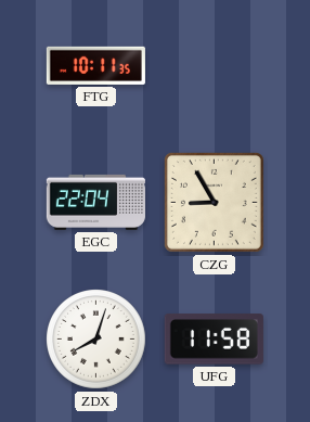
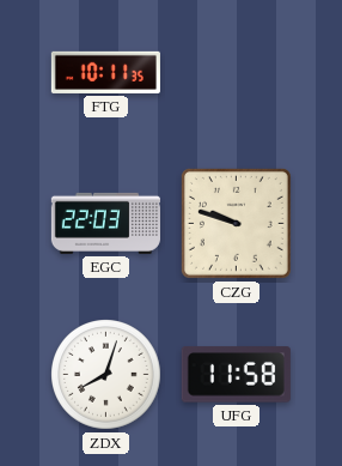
EGC: 22:04 -> 22:03
CZG: 8:55 -> 9:48
